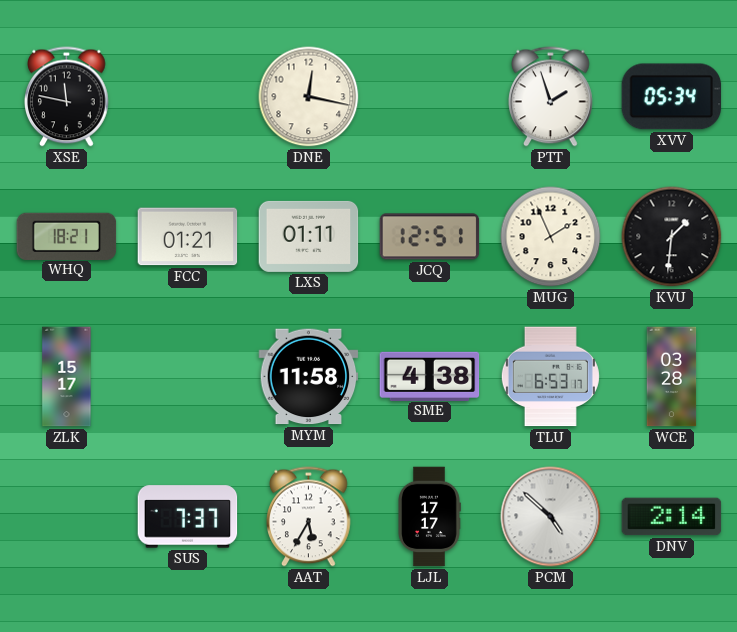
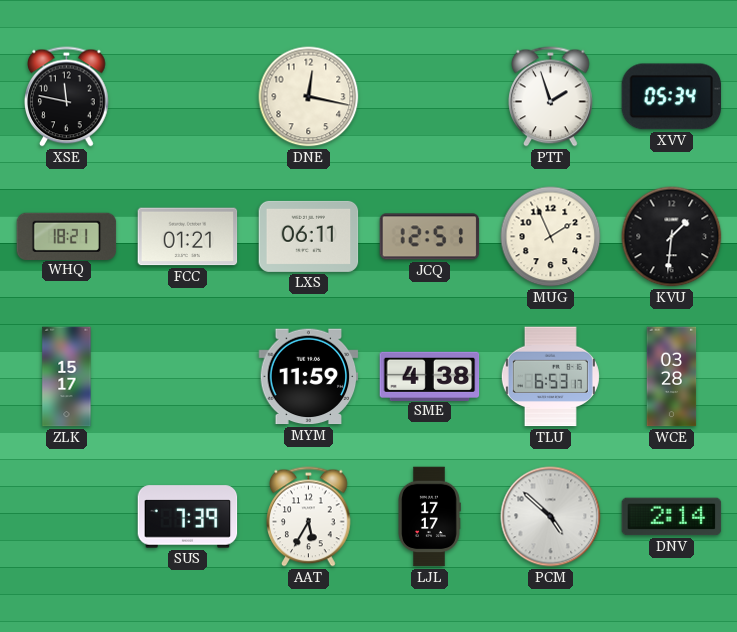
LXS: 01:11 -> 06:11
MYM: 11:58 -> 11:59
SUS: 7:37 -> 7:39
